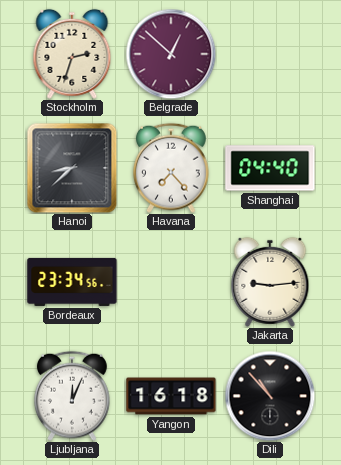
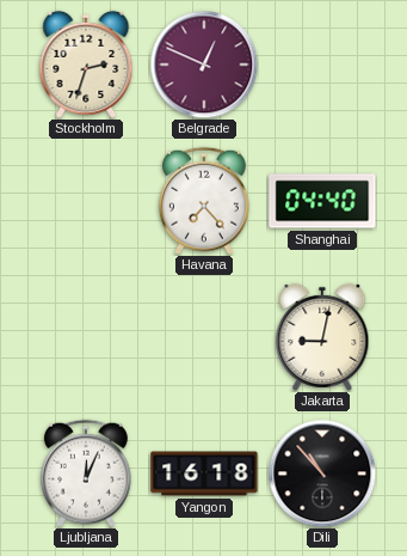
Belgrade: 12:52 -> 12:49
Hanoi: 8:38 -> none
Bordeaux: 23:34 -> none
Jakarta: 9:14 -> 9:02
